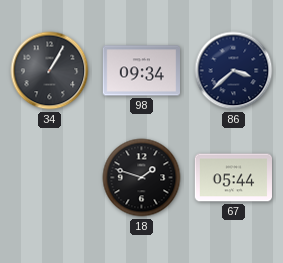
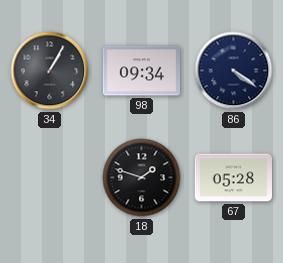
86: 3:38 -> 4:21
67: 05:44 -> 05:28
